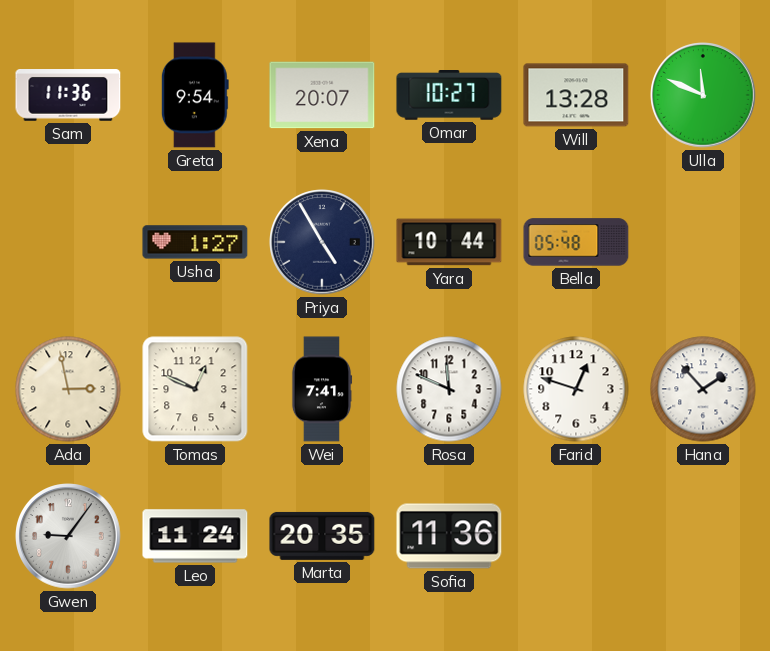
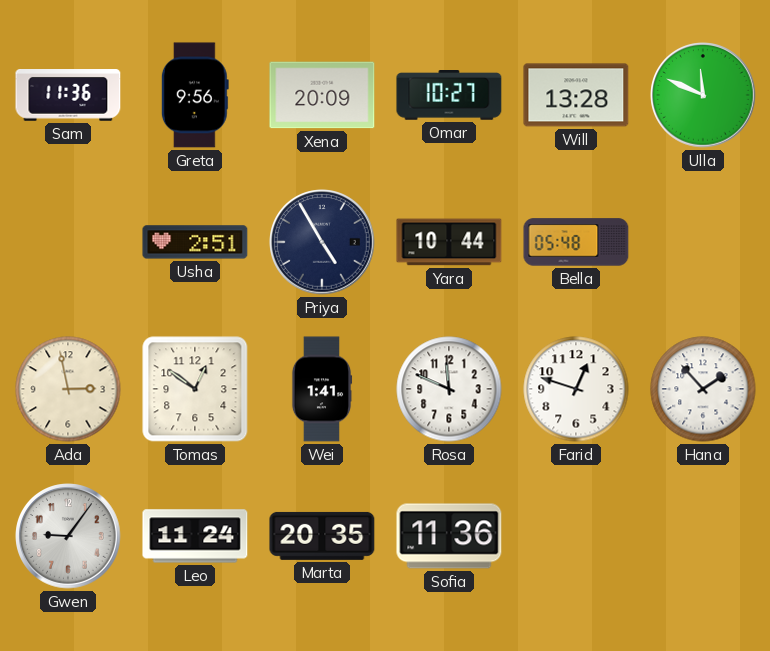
Greta: 9:54 -> 9:56
Xena: 20:07 -> 20:09
Usha: 1:27 -> 2:51
Tomas: 12:49 -> 12:51
Wei: 7:41 -> 1:41
